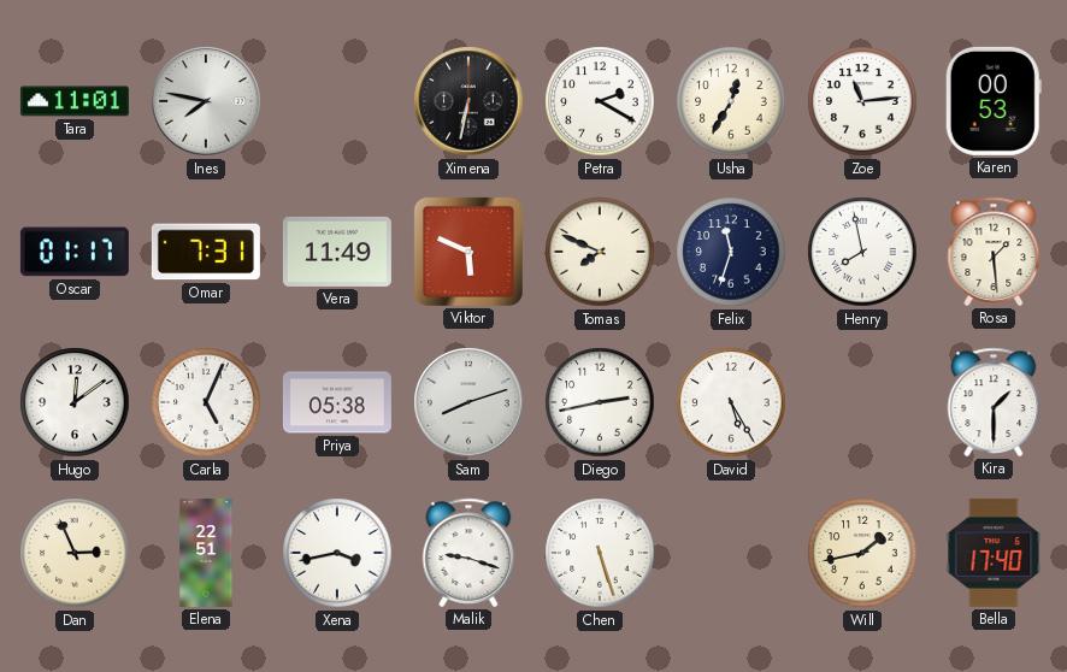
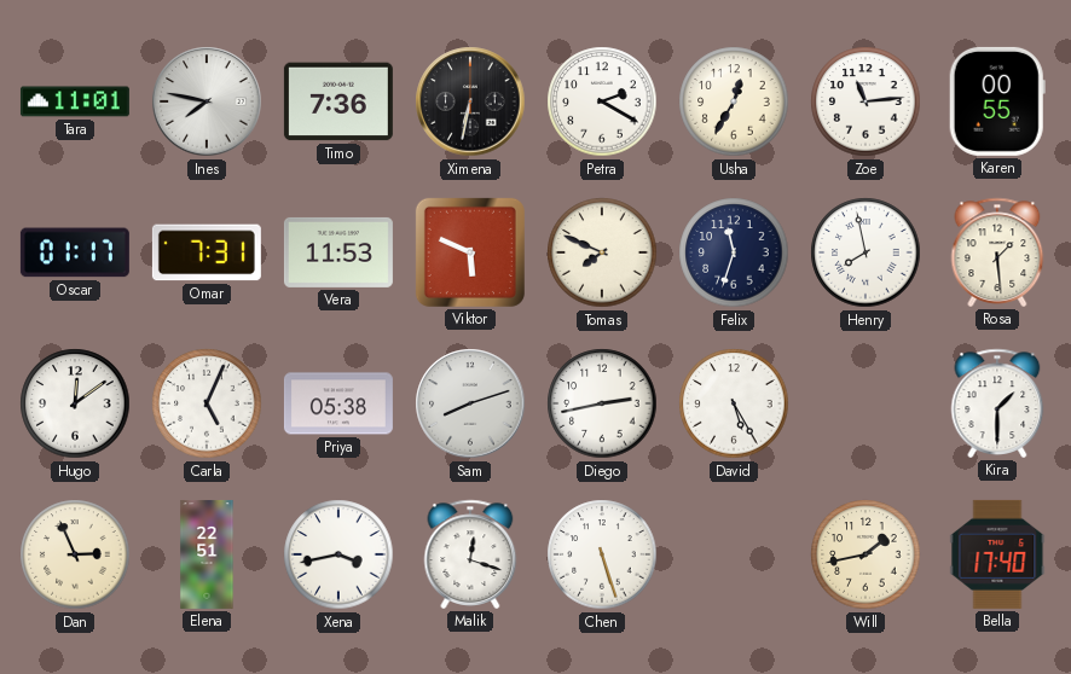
Timo: none -> 7:36
Karen: 00:53 -> 00:55
Vera: 11:49 -> 11:53
Malik: 9:18 -> 12:18
